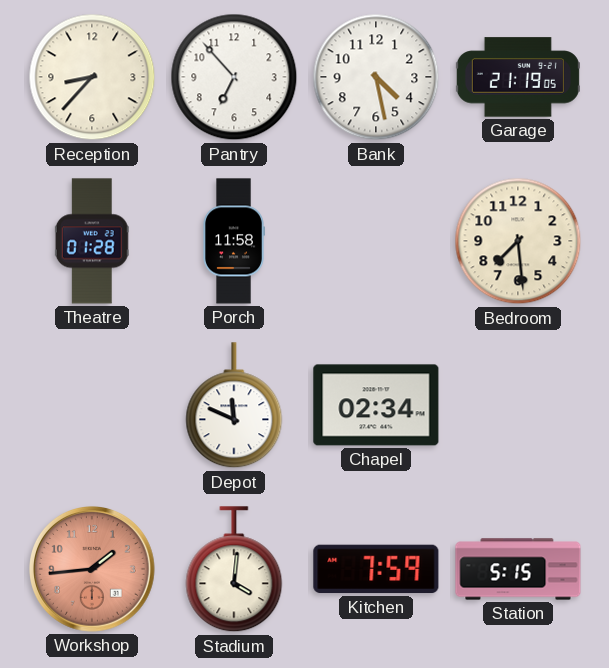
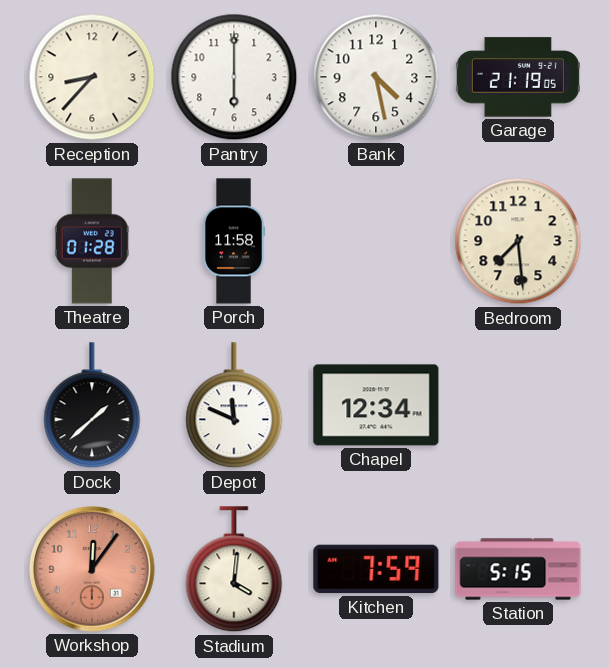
Pantry: 6:53 -> 6:00
Dock: none -> 1:38
Chapel: 02:34 -> 12:34
Workshop: 1:44 -> 12:06
